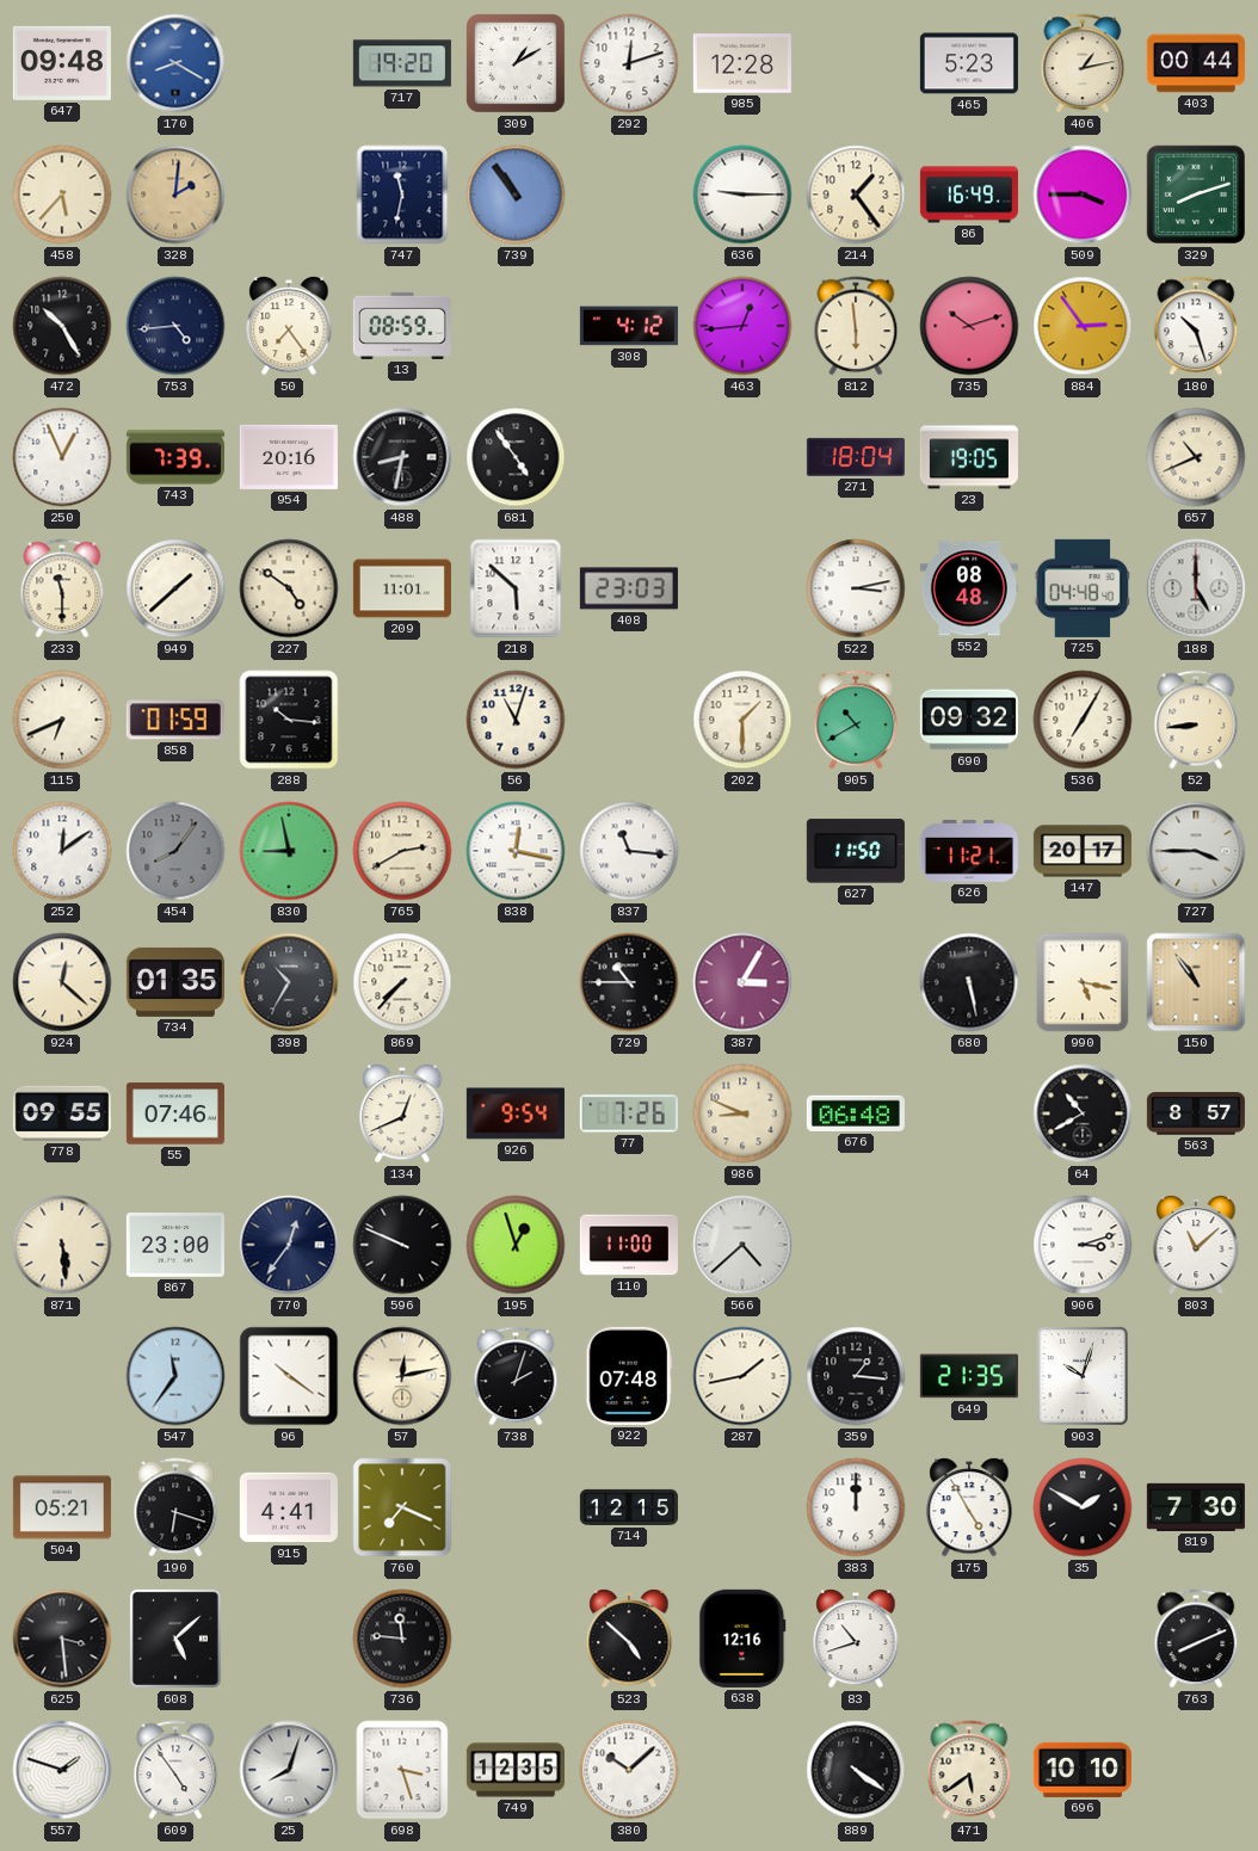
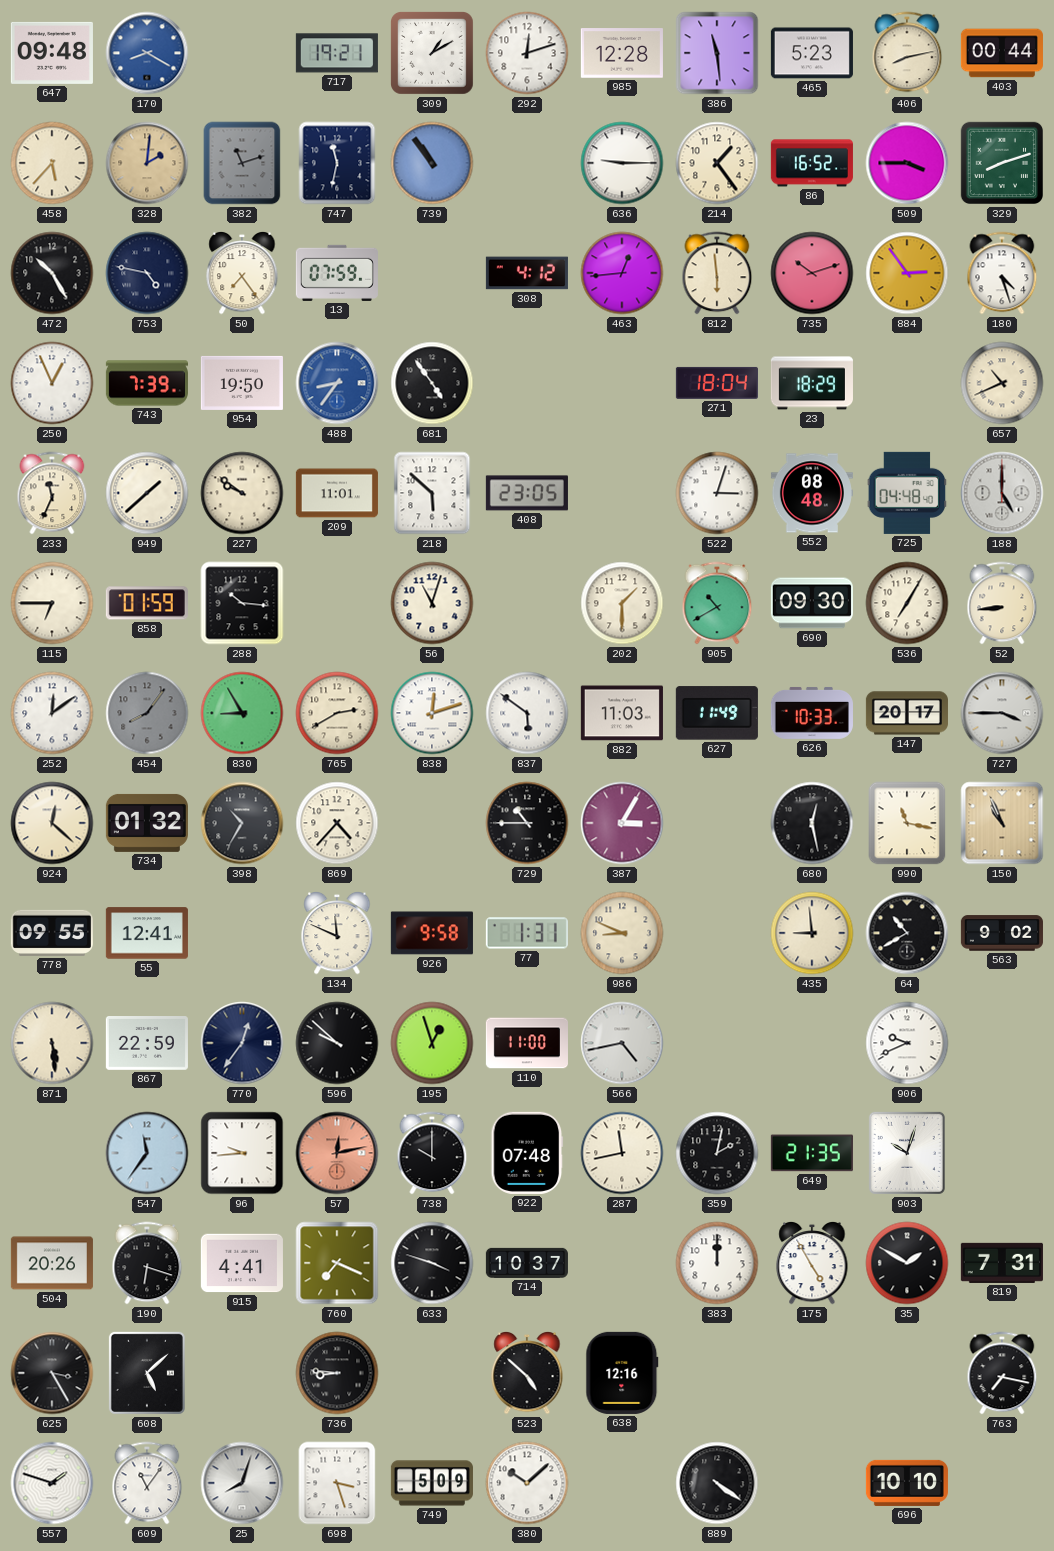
717: 19:20 -> 19:21
386: none -> 11:29
406: 1:13 -> 8:13
382: none -> 11:12
86: 16:49 -> 16:52
753: 4:44 -> 4:47
13: 08:59 -> 07:59
180: 10:27 -> 4:27
954: 20:16 -> 19:50
488: 8:32 -> 8:36
488 dial: black -> blue
23: 19:05 -> 18:29
233: 11:30 -> 11:34
227: 4:51 -> 9:51
408: 23:03 -> 23:05
522: 3:13 -> 3:03
115: 6:41 -> 6:45
690: 09:32 -> 09:30
830: 8:58 -> 8:55
838: 12:17 -> 12:12
837: 11:16 -> 5:51
882: none -> 11:03
627: 11:50 -> 11:49
626: 11:21 -> 10:33
734: 01:35 -> 01:32
869: 7:37 -> 4:37
680: 5:28 -> 12:28
990: 5:17 -> 11:17
150: 10:54 -> 10:56
55: 07:46 -> 12:41
134: 12:41 -> 11:49
926: 9:54 -> 9:58
77: 7:26 -> 1:31
676: 06:48 -> none
435: none -> 8:59
563: 8:57 -> 9:02
867: 23:00 -> 22:59
596: 9:49 -> 9:52
566: 4:38 -> 4:43
906: 3:12 -> 9:41
803: 11:08 -> none
96: 10:21 -> 9:44
57 dial: cream -> salmon
738: 2:03 -> 10:00
287: 1:43 -> 11:43
359: 1:16 -> 2:02
504: 05:21 -> 20:26
633: none -> 3:48
714: 12:15 -> 10:37
819: 7:30 -> 7:31
625: 3:29 -> 3:25
736: 11:46 -> 8:46
83: 10:42 -> none
763: 8:11 -> 7:17
609: 4:54 -> 11:06
749: 12:35 -> 5:09
471: 5:39 -> none
